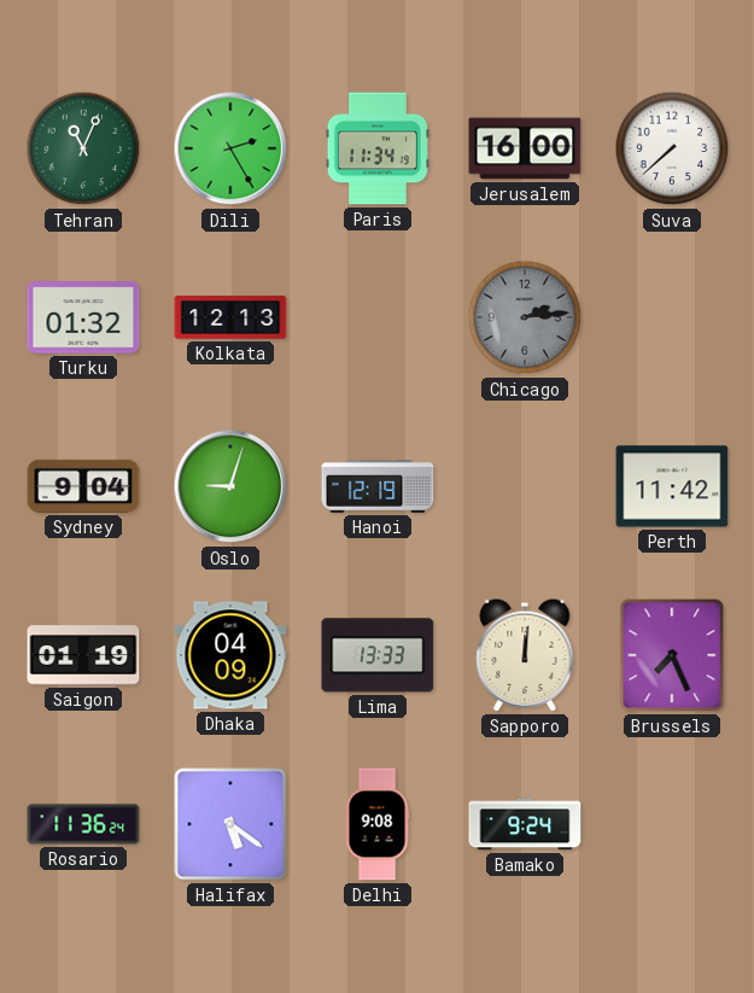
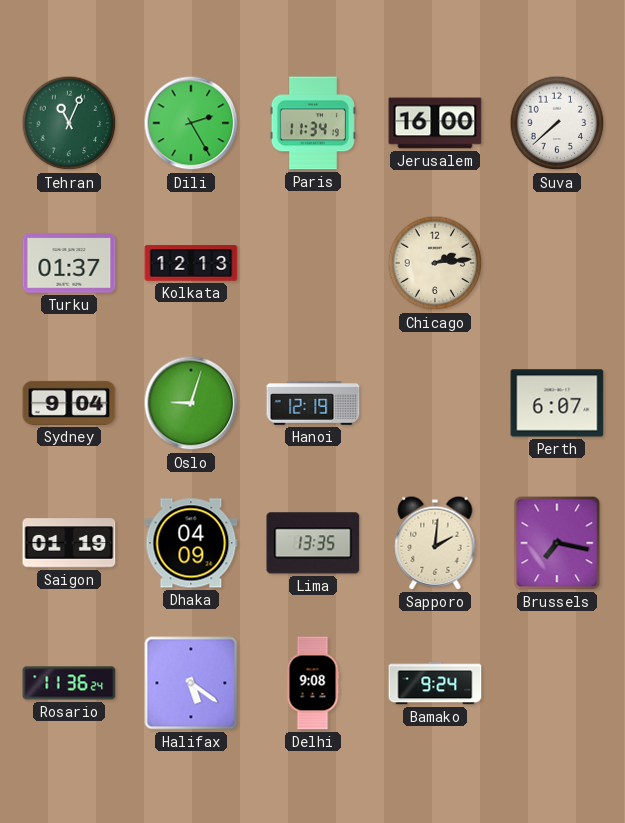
Turku: 01:32 -> 01:37
Chicago dial: grey -> cream
Perth: 11:42 -> 6:07
Lima: 13:33 -> 13:35
Sapporo: 12:01 -> 2:01
Brussels: 7:26 -> 7:17
